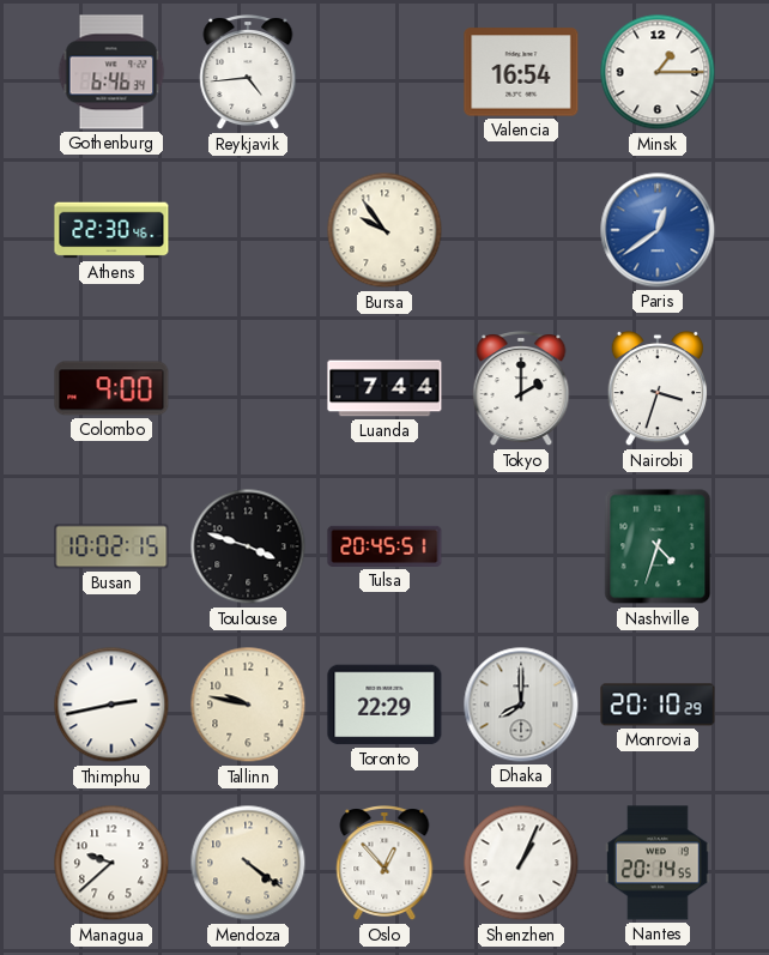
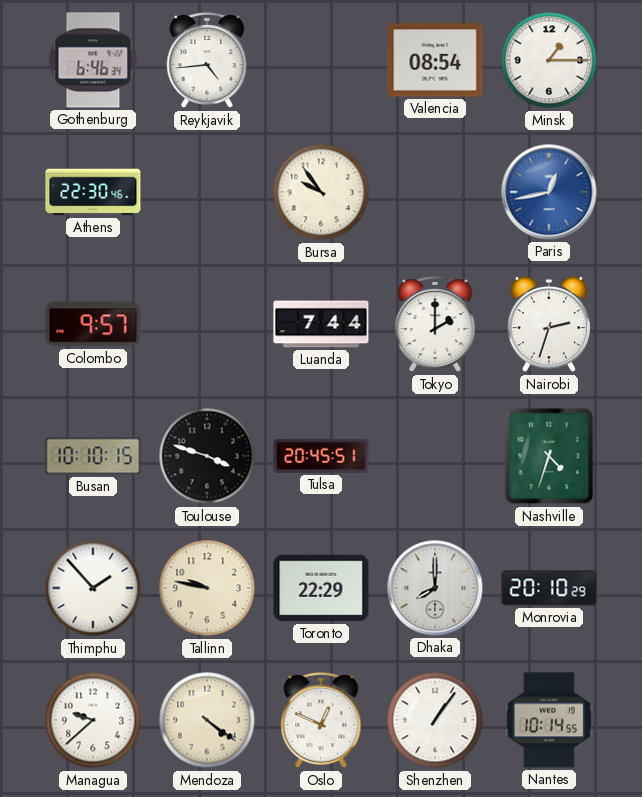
Valencia: 16:54 -> 08:54
Paris: 12:39 -> 12:43
Colombo: 9:00 -> 9:57
Nairobi: 3:33 -> 2:33
Busan: 10:02 -> 10:10
Thimphu: 2:43 -> 1:53
Oslo: 12:53 -> 12:49
Shenzhen: 1:04 -> 1:06
Nantes: 20:14 -> 10:14
